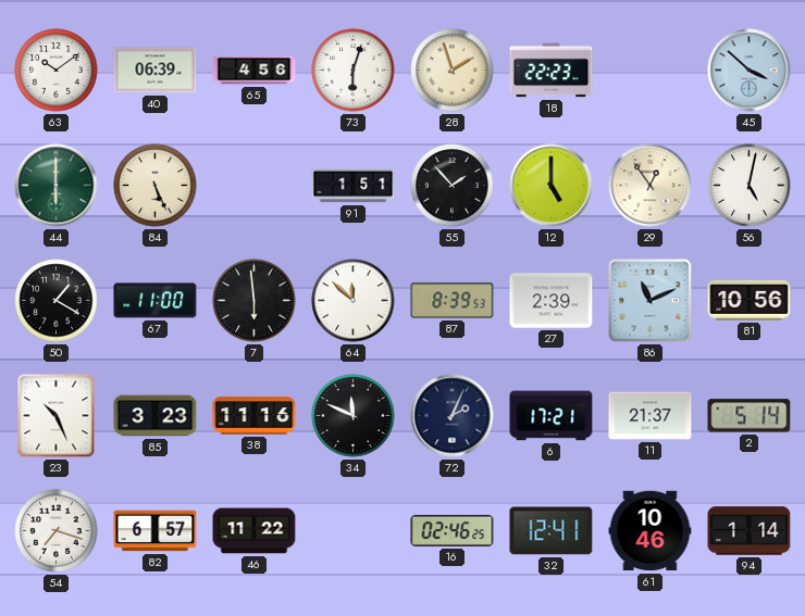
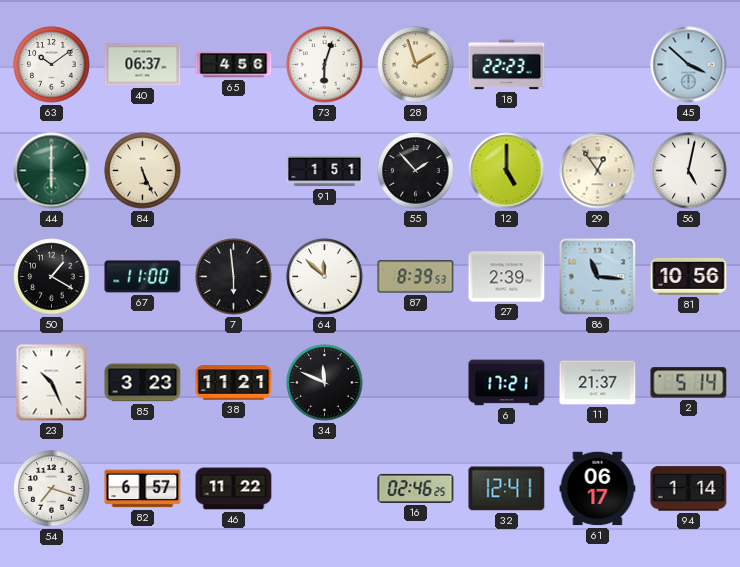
40: 06:39 -> 06:37
86: 11:11 -> 11:16
38: 11:16 -> 11:21
72: 2:04 -> none
61: 10:46 -> 06:17
